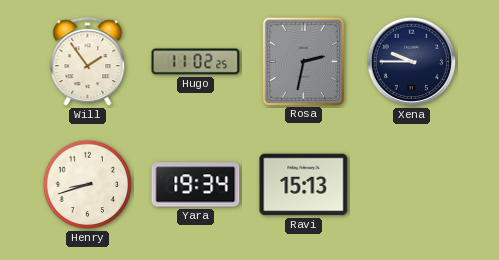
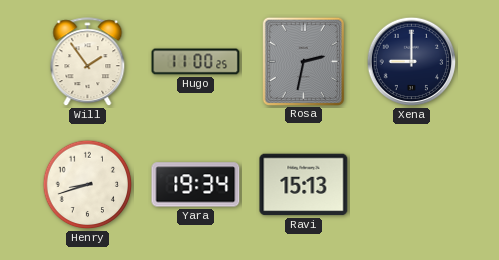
Hugo: 11:02 -> 11:00
Xena: 9:45 -> 9:00
